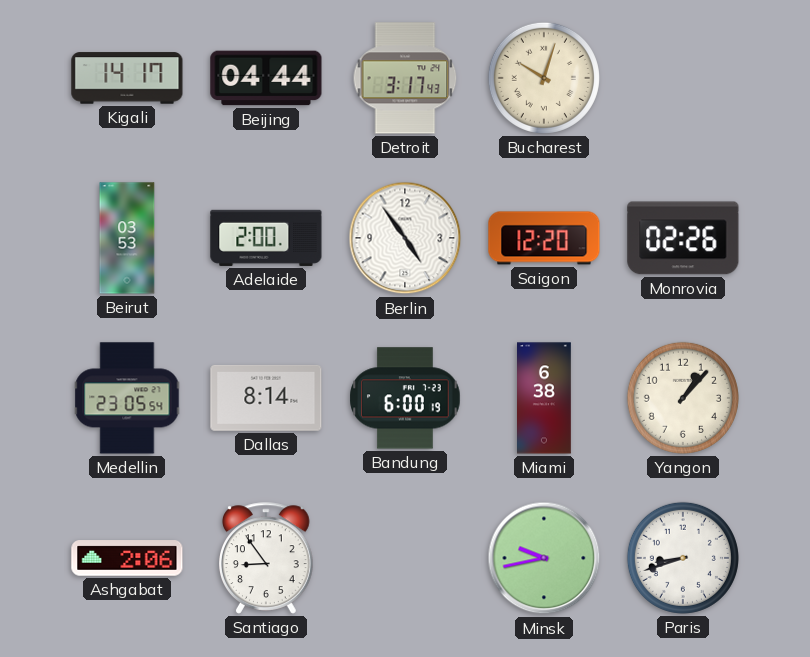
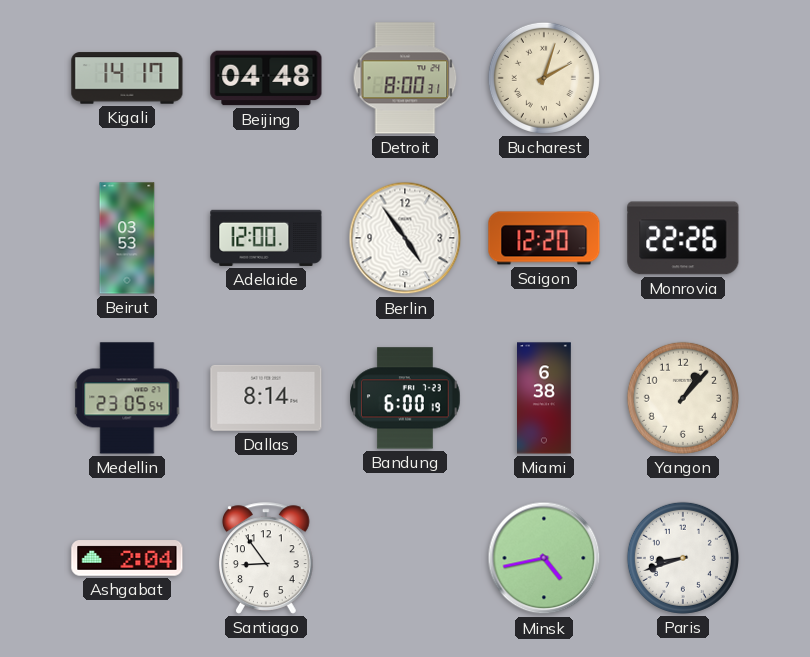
Beijing: 04:44 -> 04:48
Detroit: 3:17 -> 8:00
Bucharest: 10:03 -> 2:03
Adelaide: 2:00 -> 12:00
Monrovia: 02:26 -> 22:26
Ashgabat: 2:06 -> 2:04
Minsk: 9:43 -> 4:43
